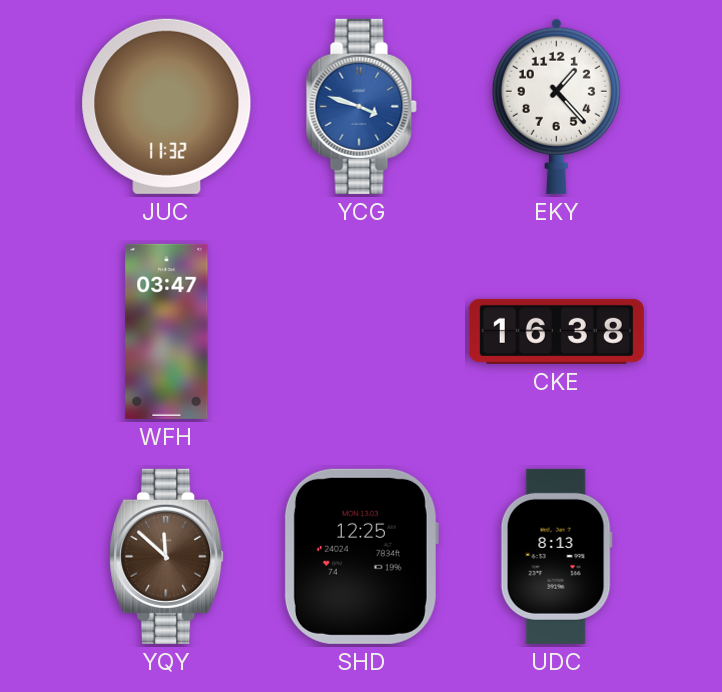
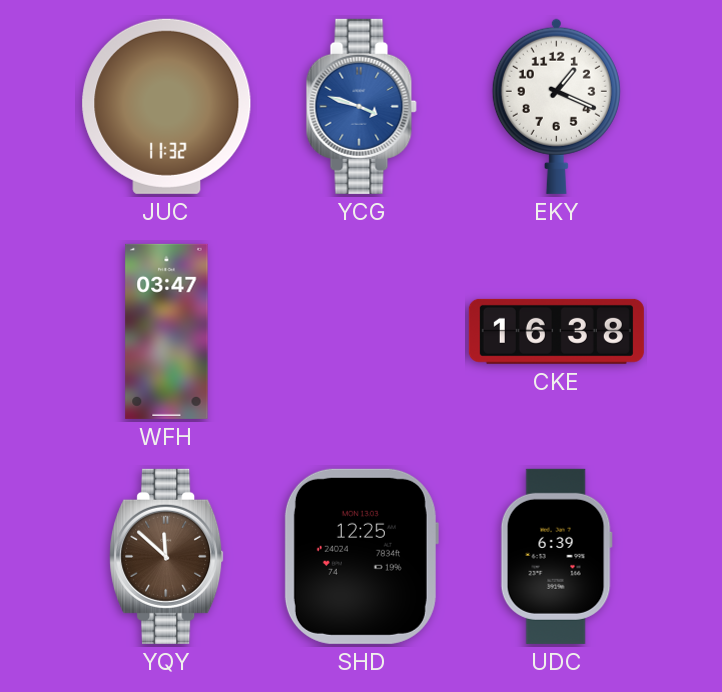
EKY: 1:23 -> 1:19
UDC: 8:13 -> 6:39
